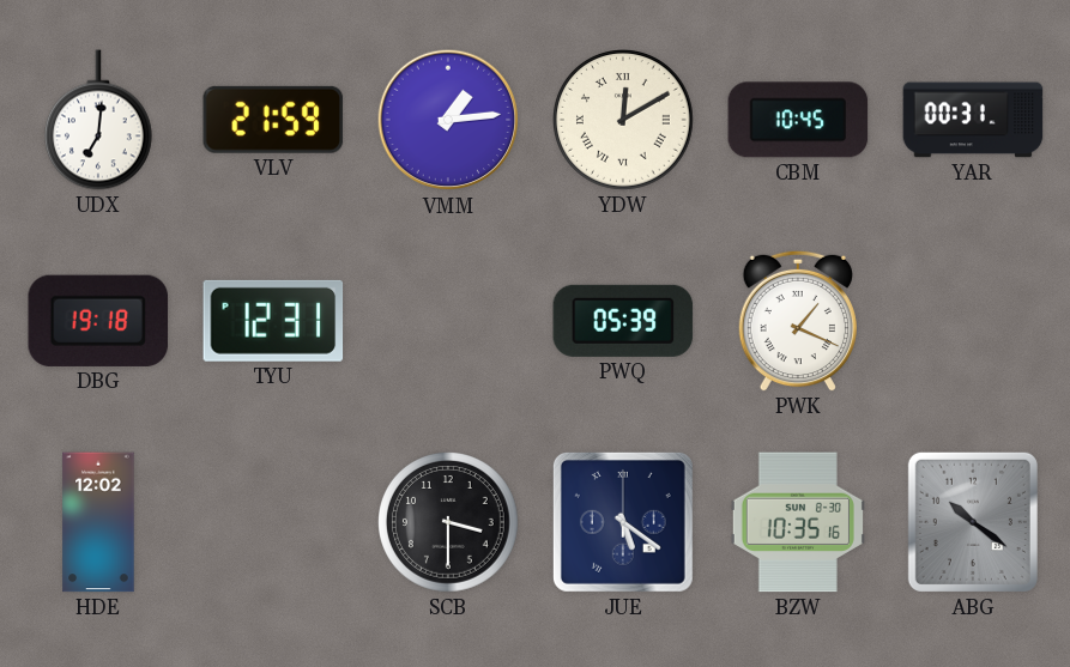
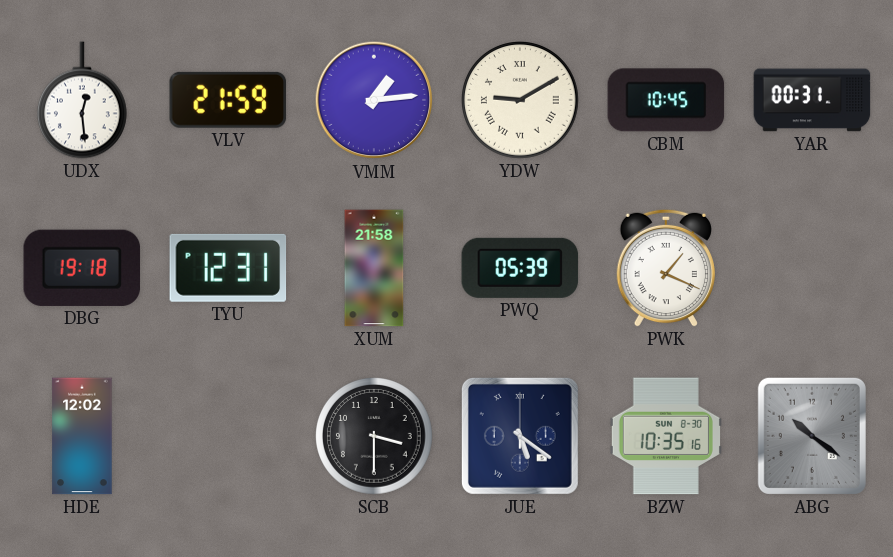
UDX: 7:01 -> 12:29
YDW: 12:10 -> 9:10
XUM: none -> 21:58
